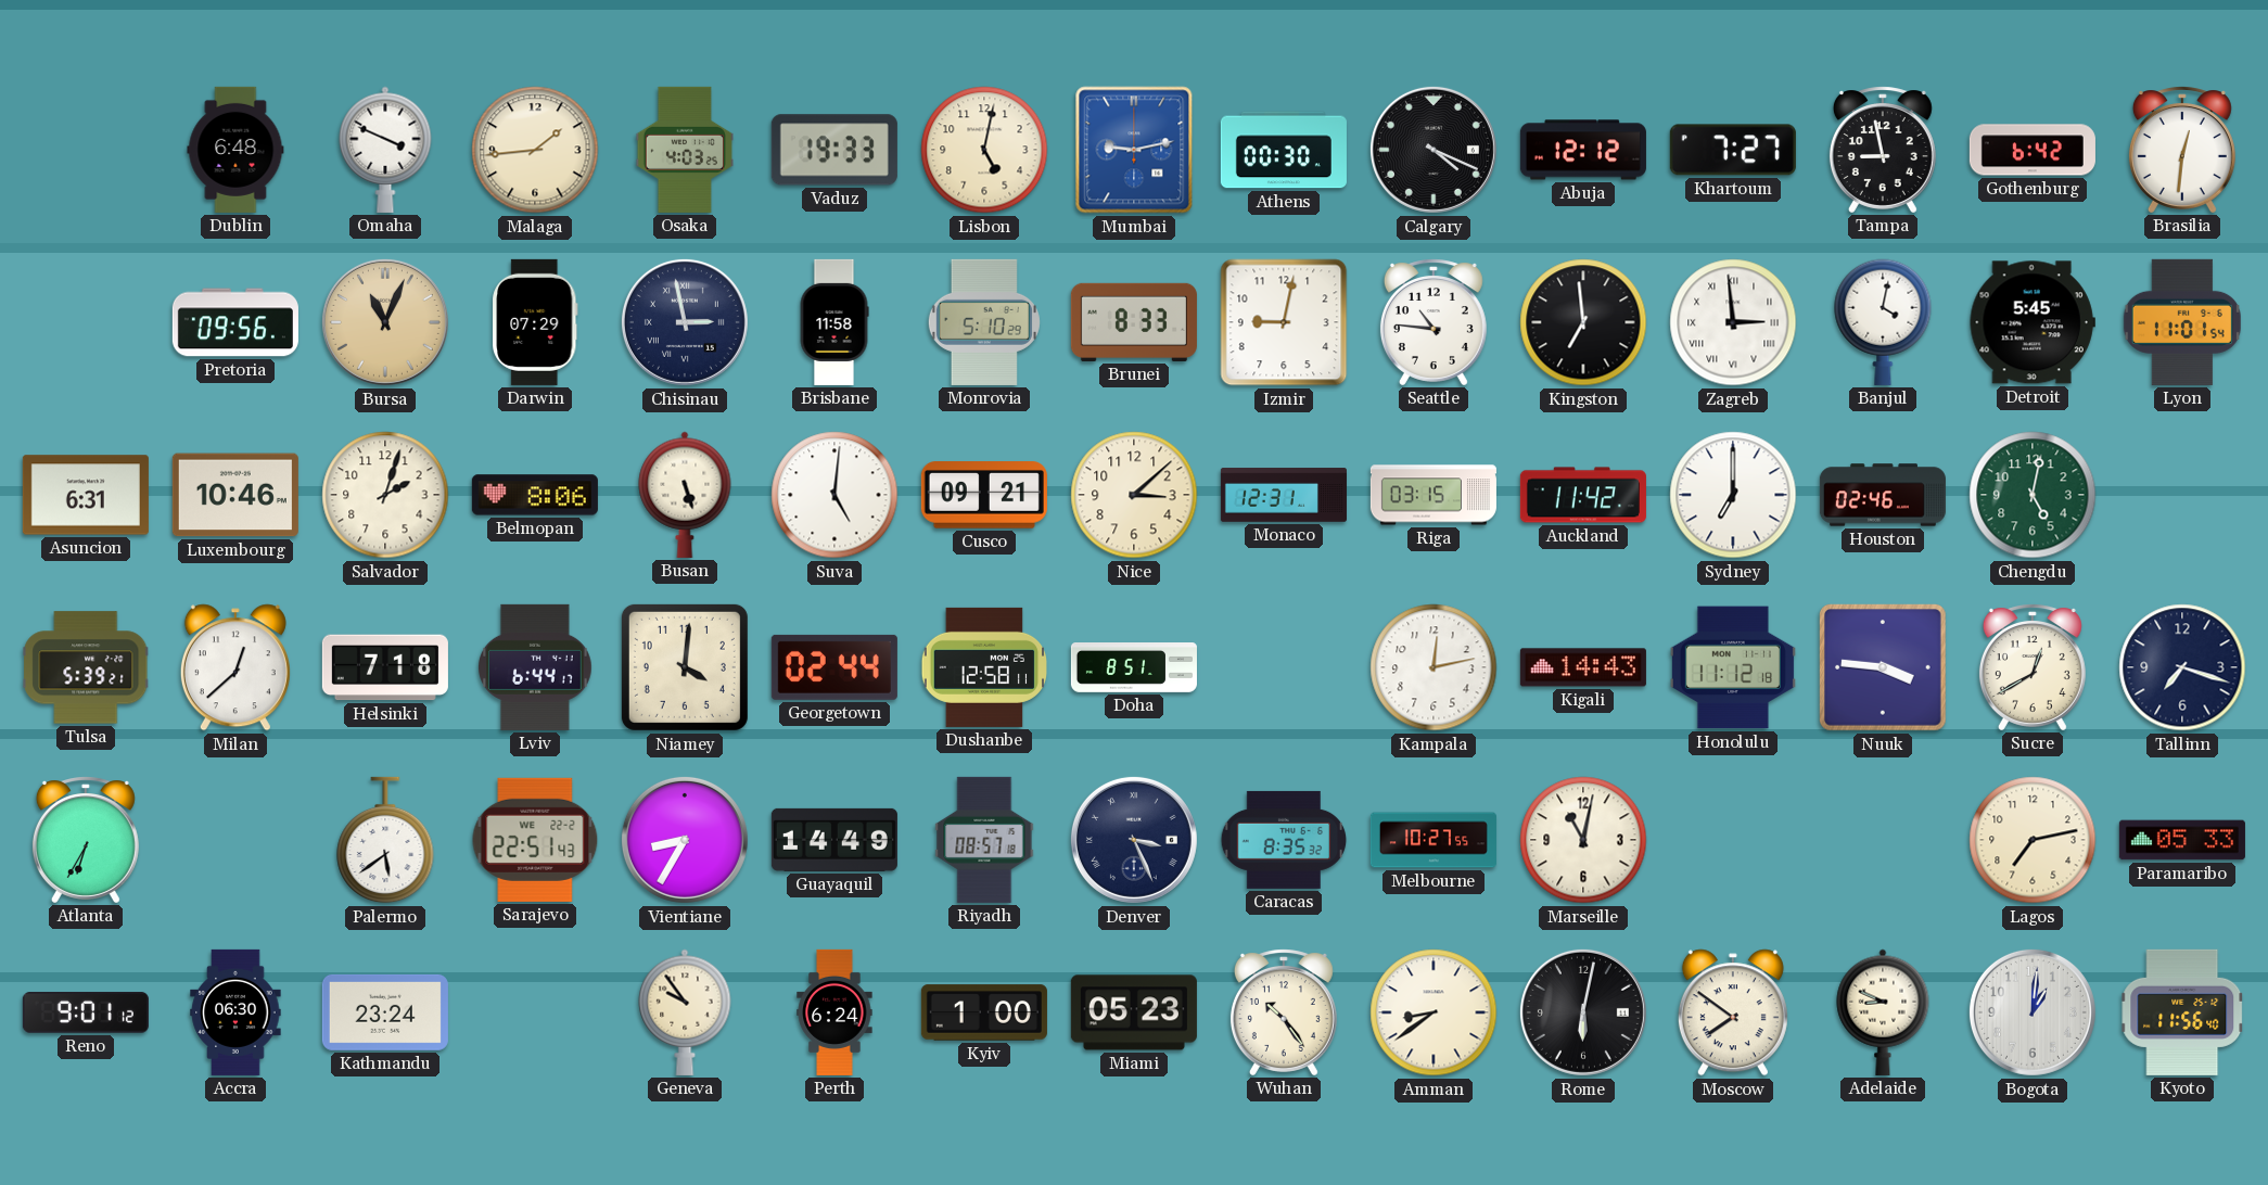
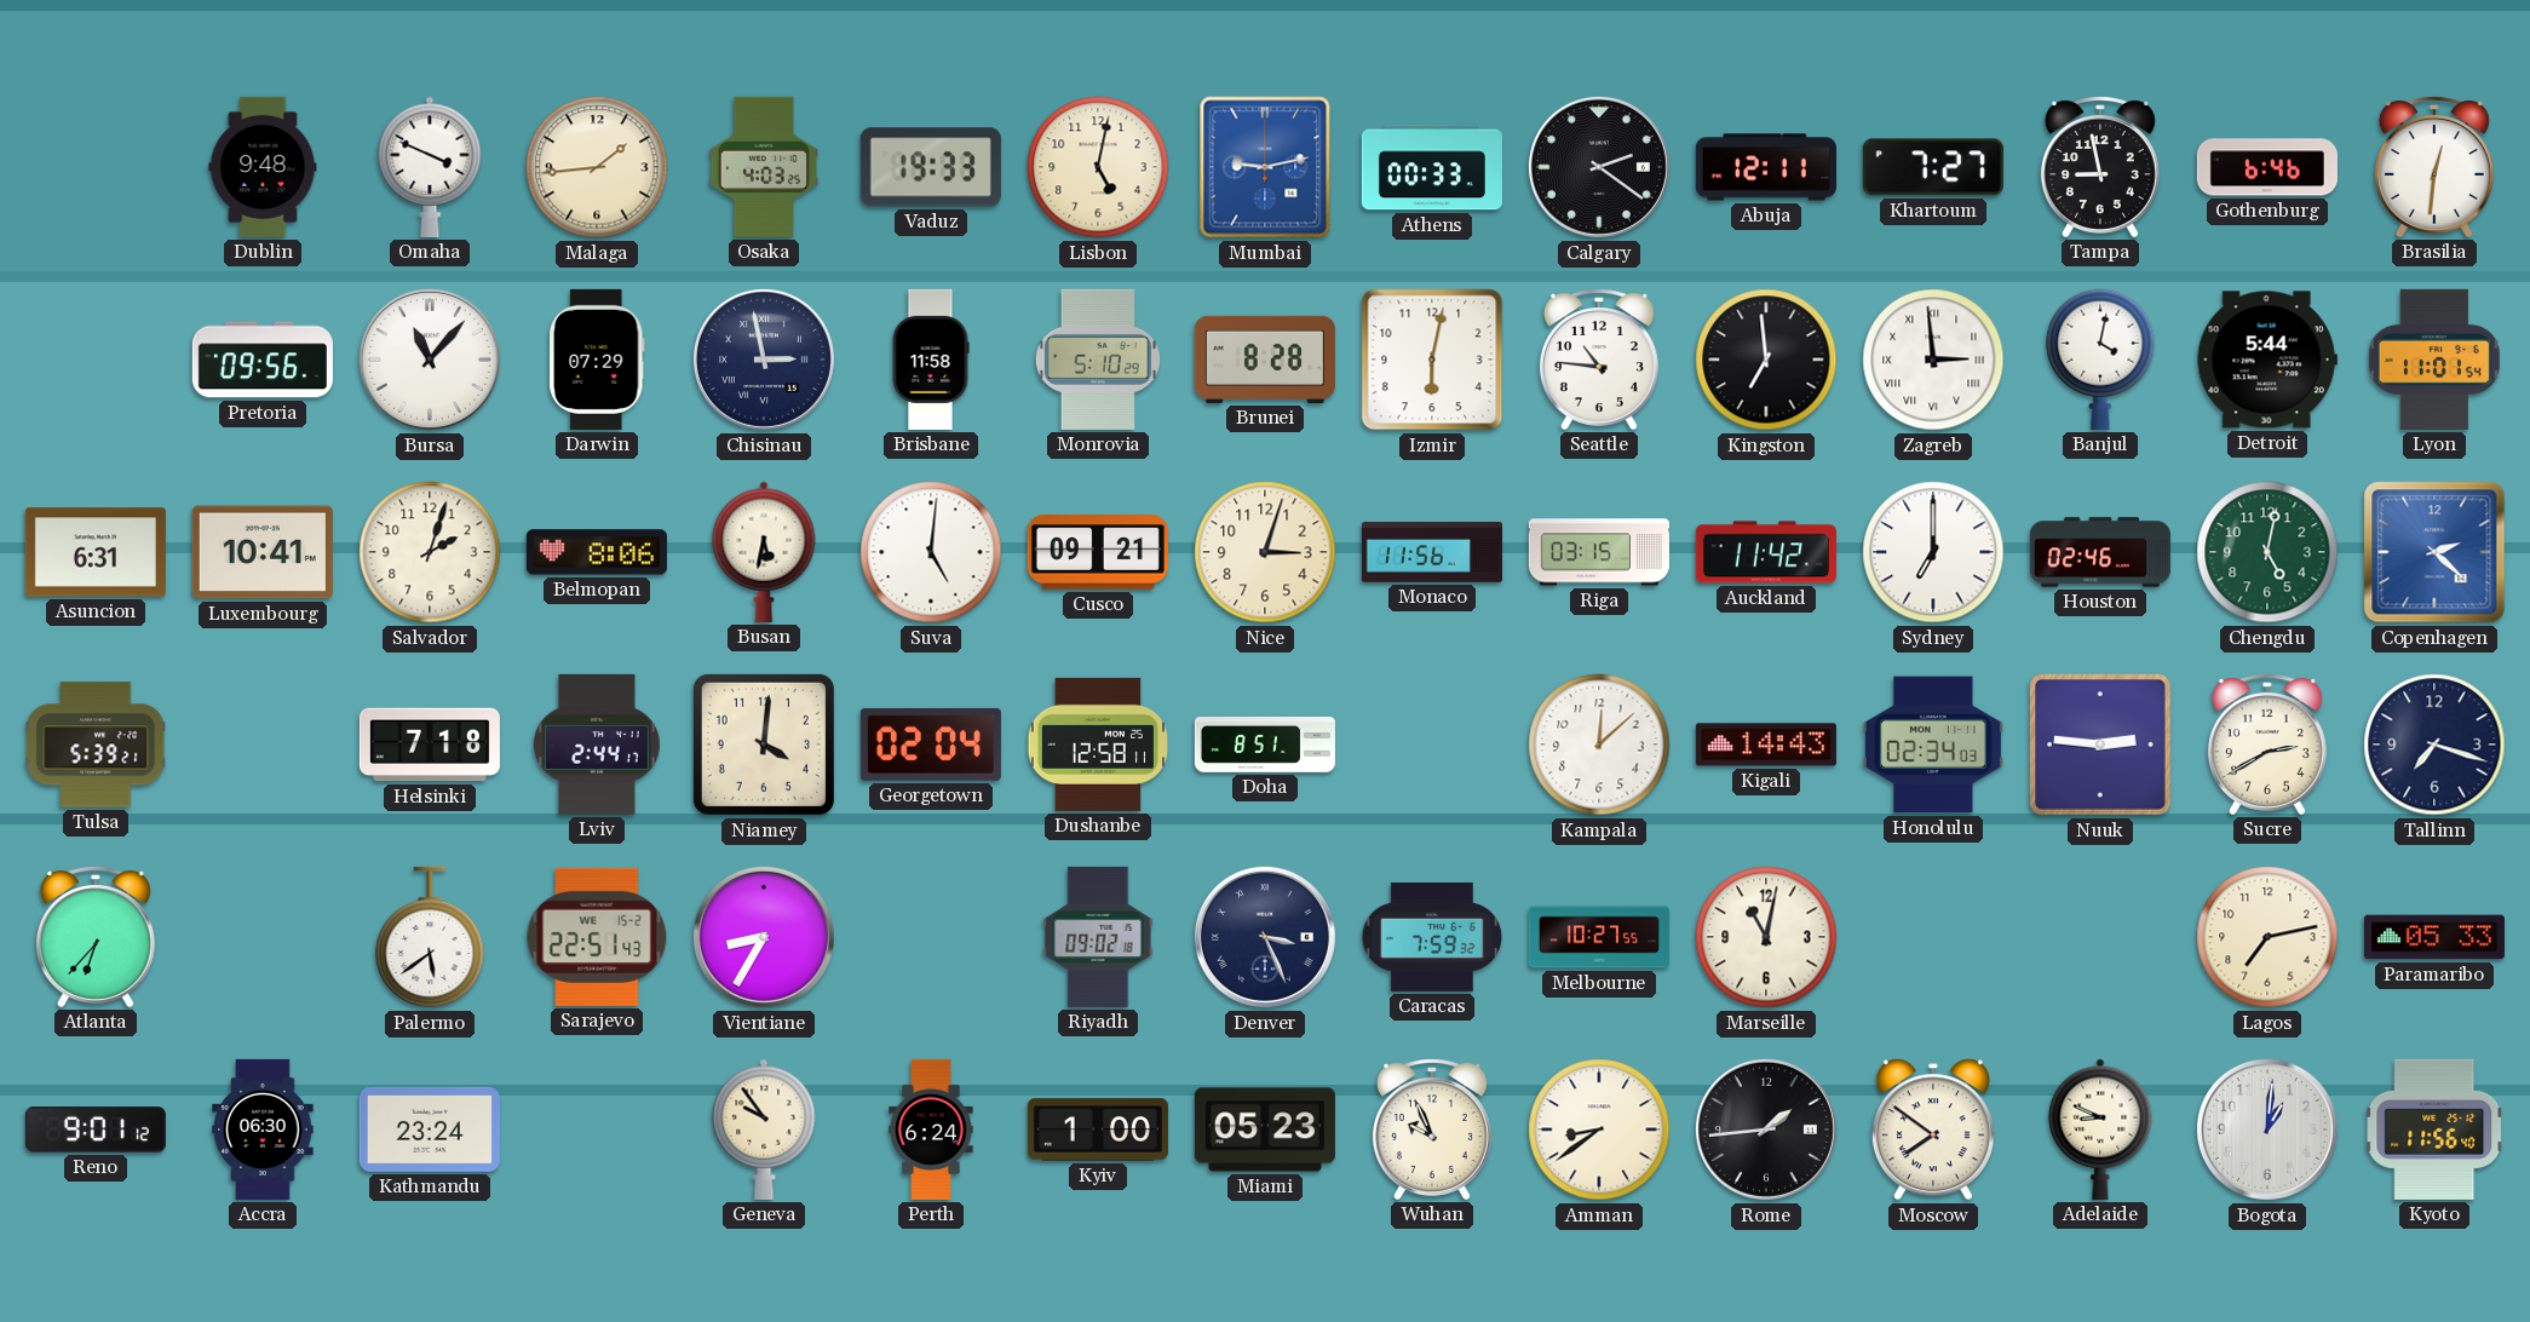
Dublin: 6:48 -> 9:48
Athens: 00:30 -> 00:33
Calgary: 4:19 -> 2:21
Abuja: 12:12 -> 12:11
Gothenburg: 6:42 -> 6:46
Bursa: 11:04 -> 11:07
Bursa dial: champagne -> white
Brunei: 8:33 -> 8:28
Izmir: 9:02 -> 6:02
Detroit: 5:45 -> 5:44
Luxembourg: 10:46 -> 10:41
Busan: 5:27 -> 5:32
Nice: 3:08 -> 3:03
Monaco: 12:31 -> 11:56
Copenhagen: none -> 2:22
Milan: 12:38 -> none
Lviv: 6:44 -> 2:44
Georgetown: 02:44 -> 02:04
Kampala: 12:13 -> 12:08
Honolulu: 11:12 -> 02:34
Nuuk: 3:46 -> 2:46
Sucre: 12:40 -> 2:40
Atlanta: 6:35 -> 6:37
Sarajevo date: WE 22-2 -> WE 15-2
Guayaquil: 14:49 -> none
Riyadh: 08:57 -> 09:02
Caracas: 8:35 -> 7:59
Wuhan: 10:24 -> 9:56
Rome: 6:02 -> 1:44
